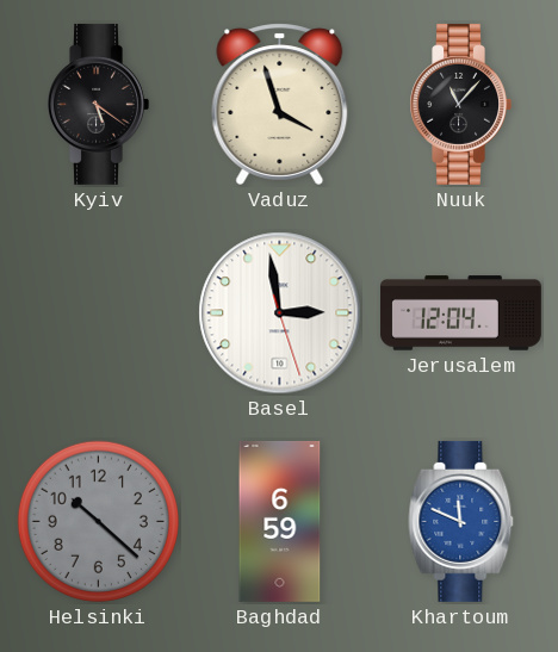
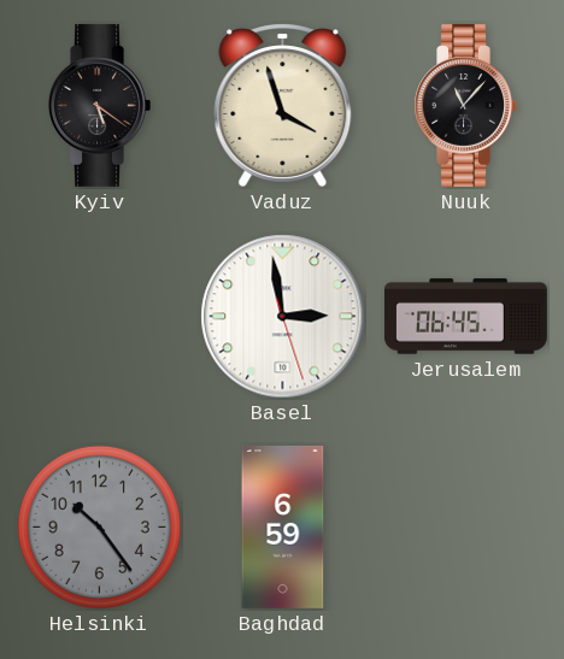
Jerusalem: 12:04 -> 06:45
Helsinki: 10:22 -> 10:24
Khartoum: 11:49 -> none
